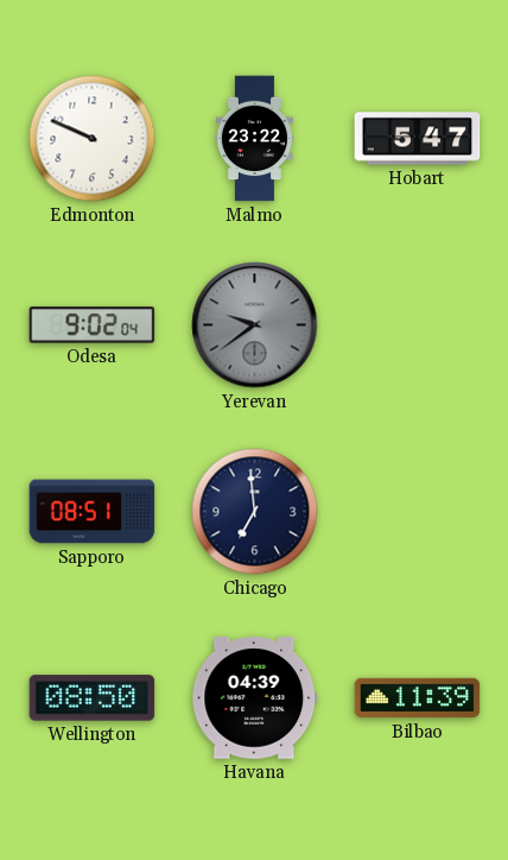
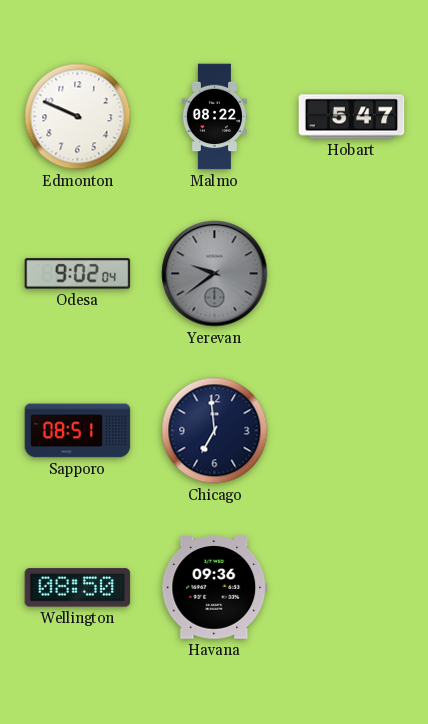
Malmo: 23:22 -> 08:22
Havana: 04:39 -> 09:36
Bilbao: 11:39 -> none
